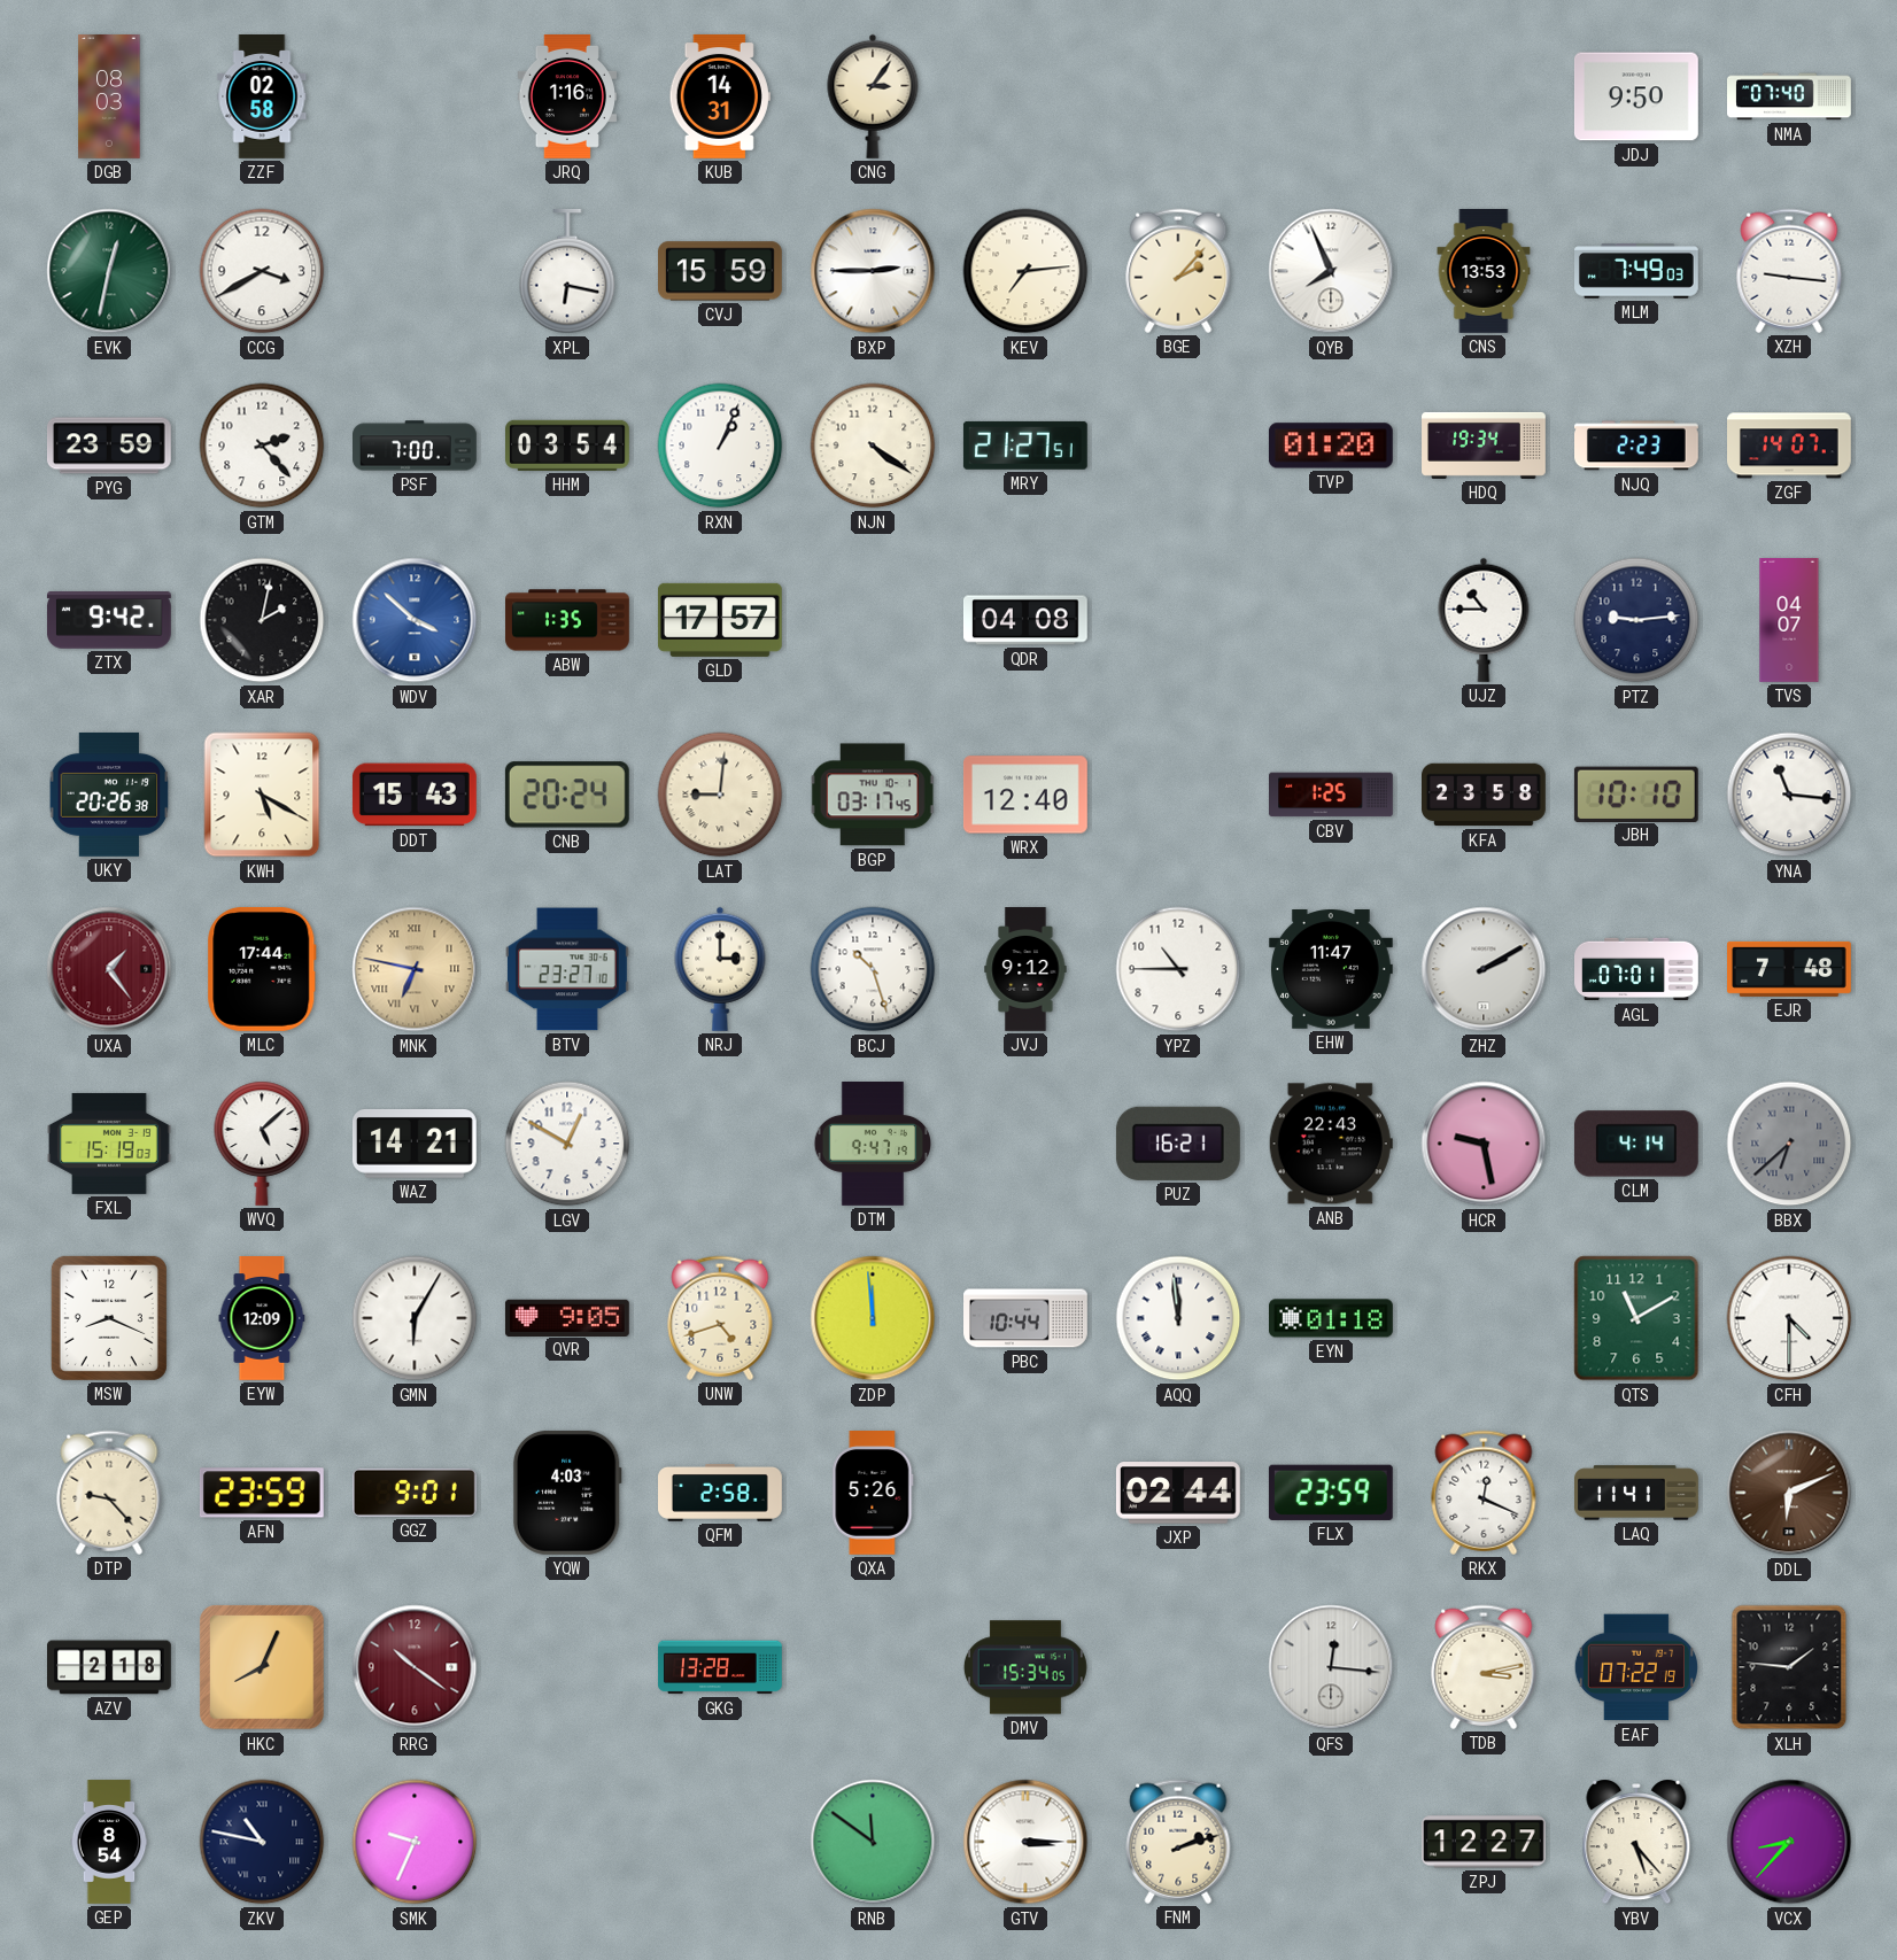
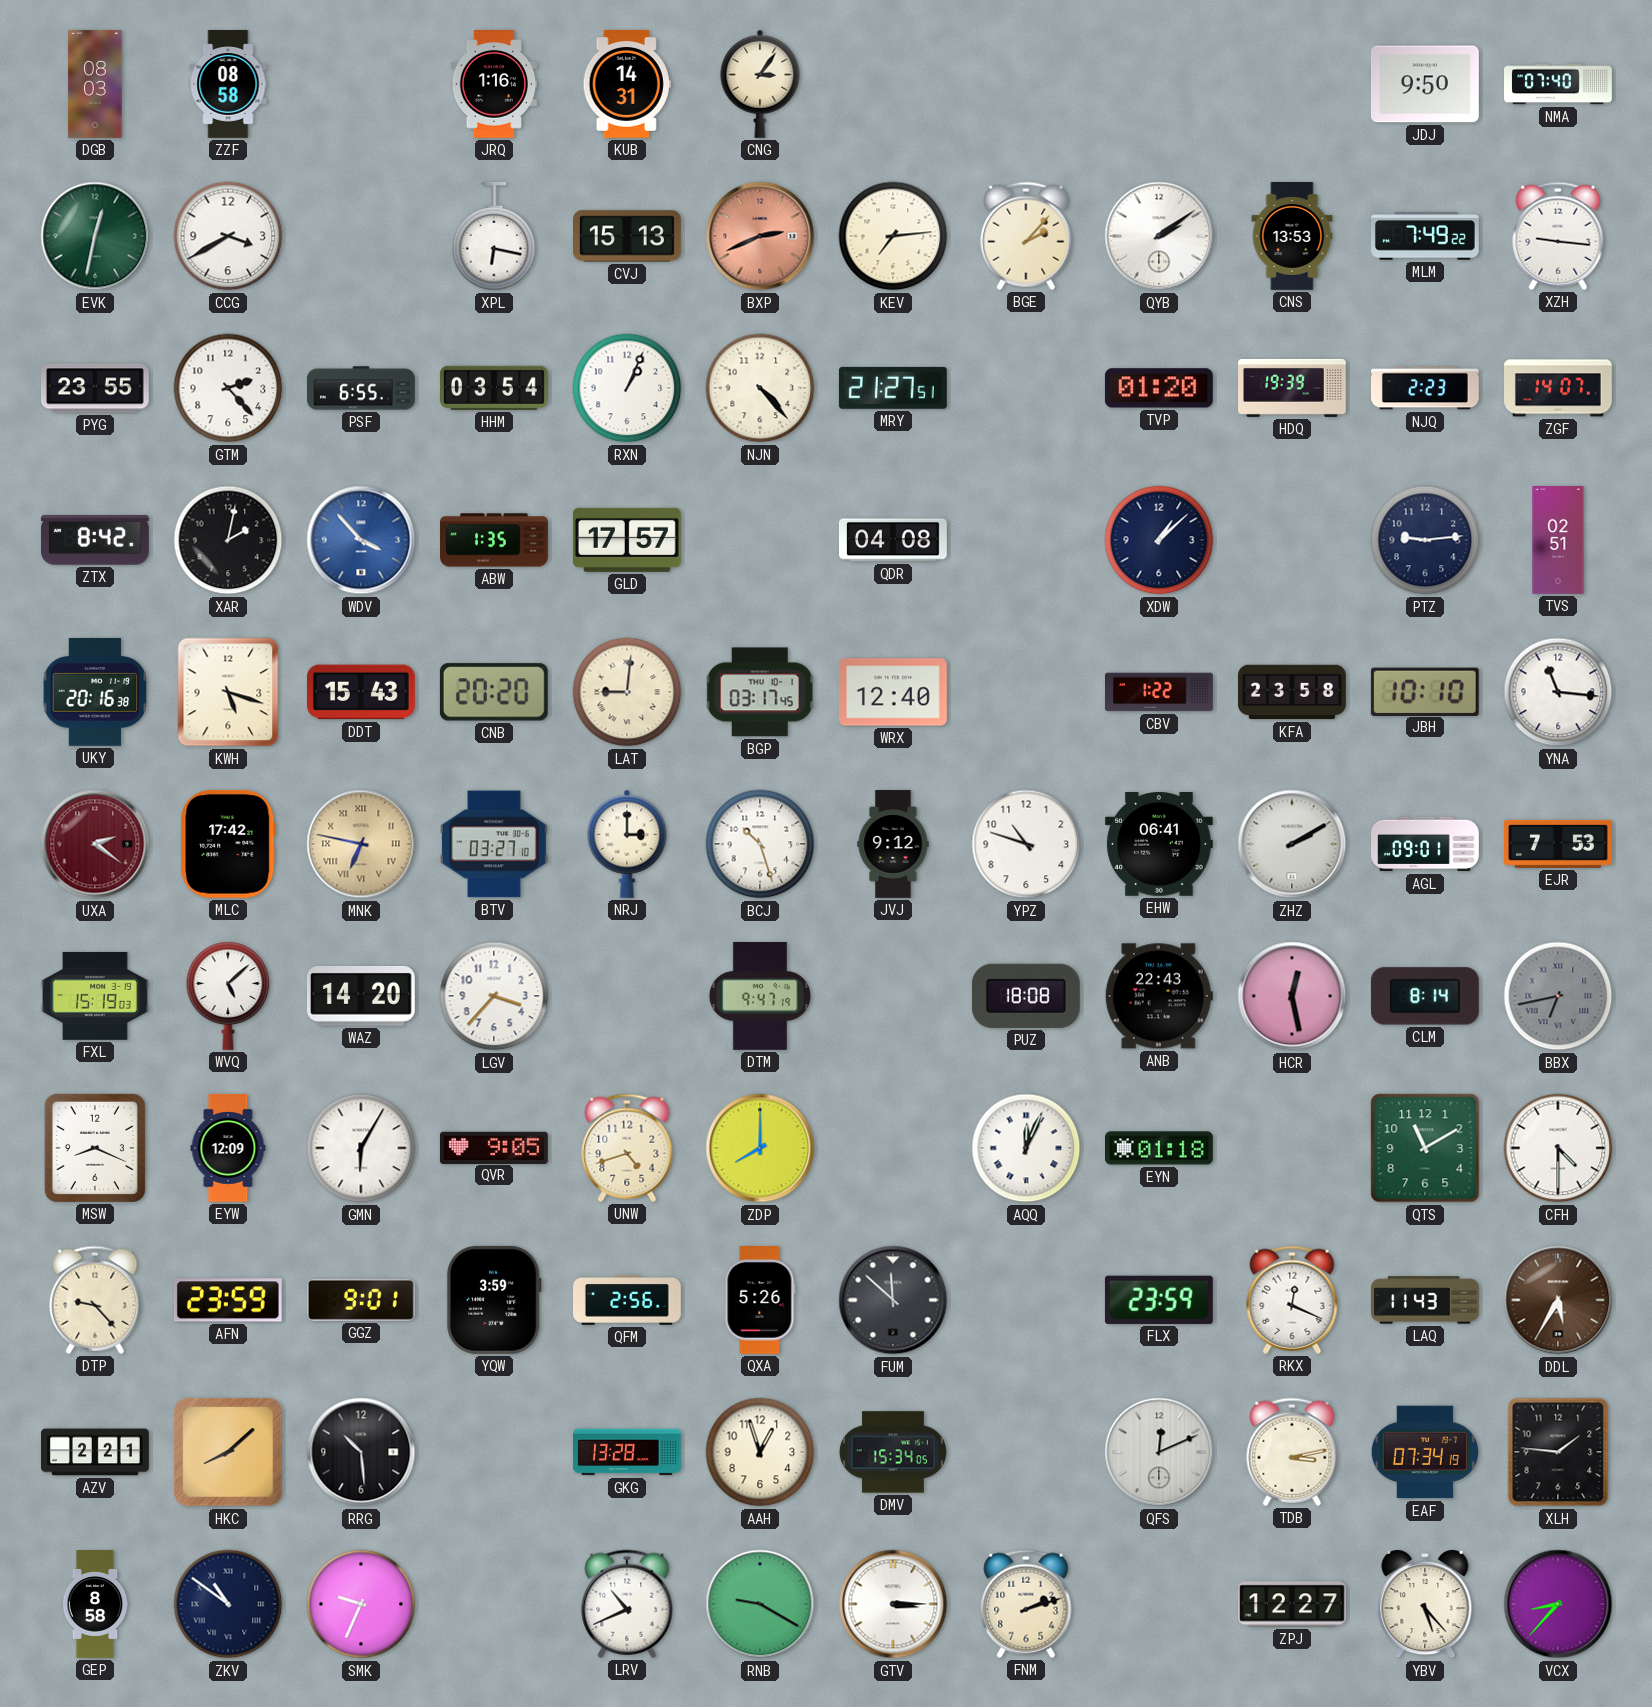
ZZF: 02:58 -> 08:58
CVJ: 15:59 -> 15:13
BXP: 2:45 -> 2:41
BXP dial: white -> salmon
QYB: 7:56 -> 2:09
MLM: 7:49:03 -> 7:49:22
PYG: 23:59 -> 23:55
PSF: 7:00 -> 6:55
NJN: 4:21 -> 4:23
HDQ: 19:34 -> 19:39
ZTX: 9:42 -> 8:42
WDV: 3:52 -> 3:53
XDW: none -> 1:08
UJZ: 10:45 -> none
TVS: 04:07 -> 02:51
UKY: 20:26 -> 20:16
KWH: 5:20 -> 5:18
CNB: 20:24 -> 20:20
CBV: 1:25 -> 1:22
UXA: 1:24 -> 2:21
MLC: 17:44 -> 17:42
BTV: 23:27 -> 03:27
YPZ: 10:45 -> 10:48
EHW: 11:47 -> 06:41
AGL: 07:01 -> 09:01
EJR: 7:48 -> 7:53
WAZ: 14:21 -> 14:20
LGV: 12:50 -> 3:37
PUZ: 16:21 -> 18:08
HCR: 9:28 -> 12:28
CLM: 4:14 -> 8:14
BBX: 6:38 -> 6:43
ZDP: 11:59 -> 8:00
PBC: 10:44 -> none
AQQ: 11:59 -> 12:04
YQW: 4:03 -> 3:59
QFM: 2:58 -> 2:56
FUM: none -> 11:52
JXP: 02:44 -> none
LAQ: 11:41 -> 11:43
DDL: 6:11 -> 5:35
AZV: 2:18 -> 2:21
HKC: 8:04 -> 8:08
RRG: 10:21 -> 10:29
RRG dial: burgundy -> black
AAH: none -> 12:57
QFS: 12:16 -> 12:11
EAF: 07:22 -> 07:34
GEP: 8:54 -> 8:58
ZKV: 10:47 -> 10:51
LRV: none -> 10:41
RNB: 11:51 -> 9:20
